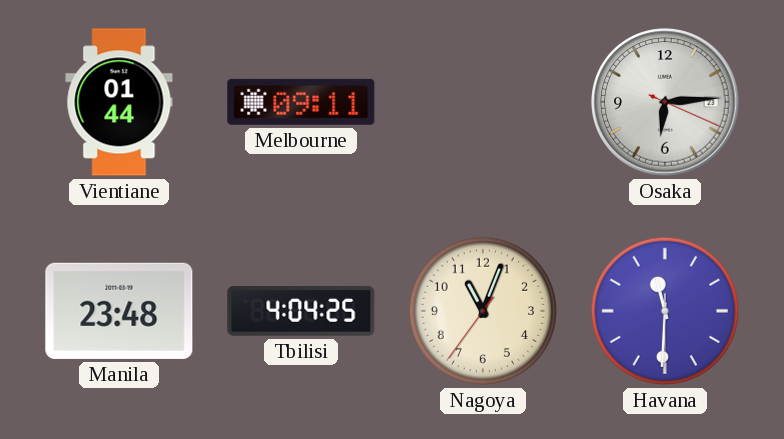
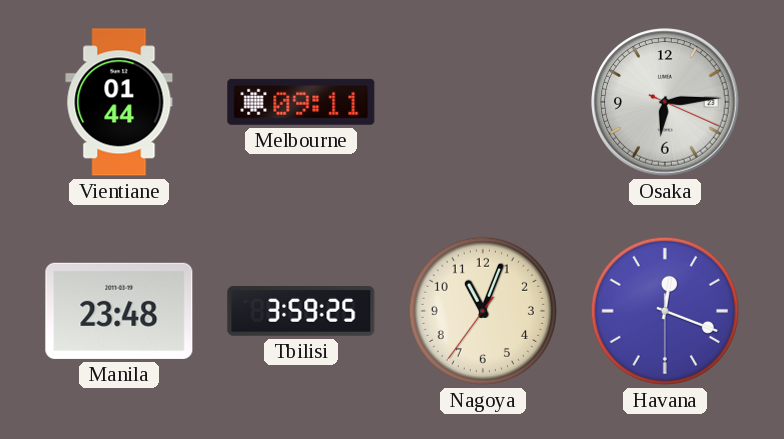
Tbilisi: 4:04 -> 3:59
Havana: 11:30 -> 12:18
